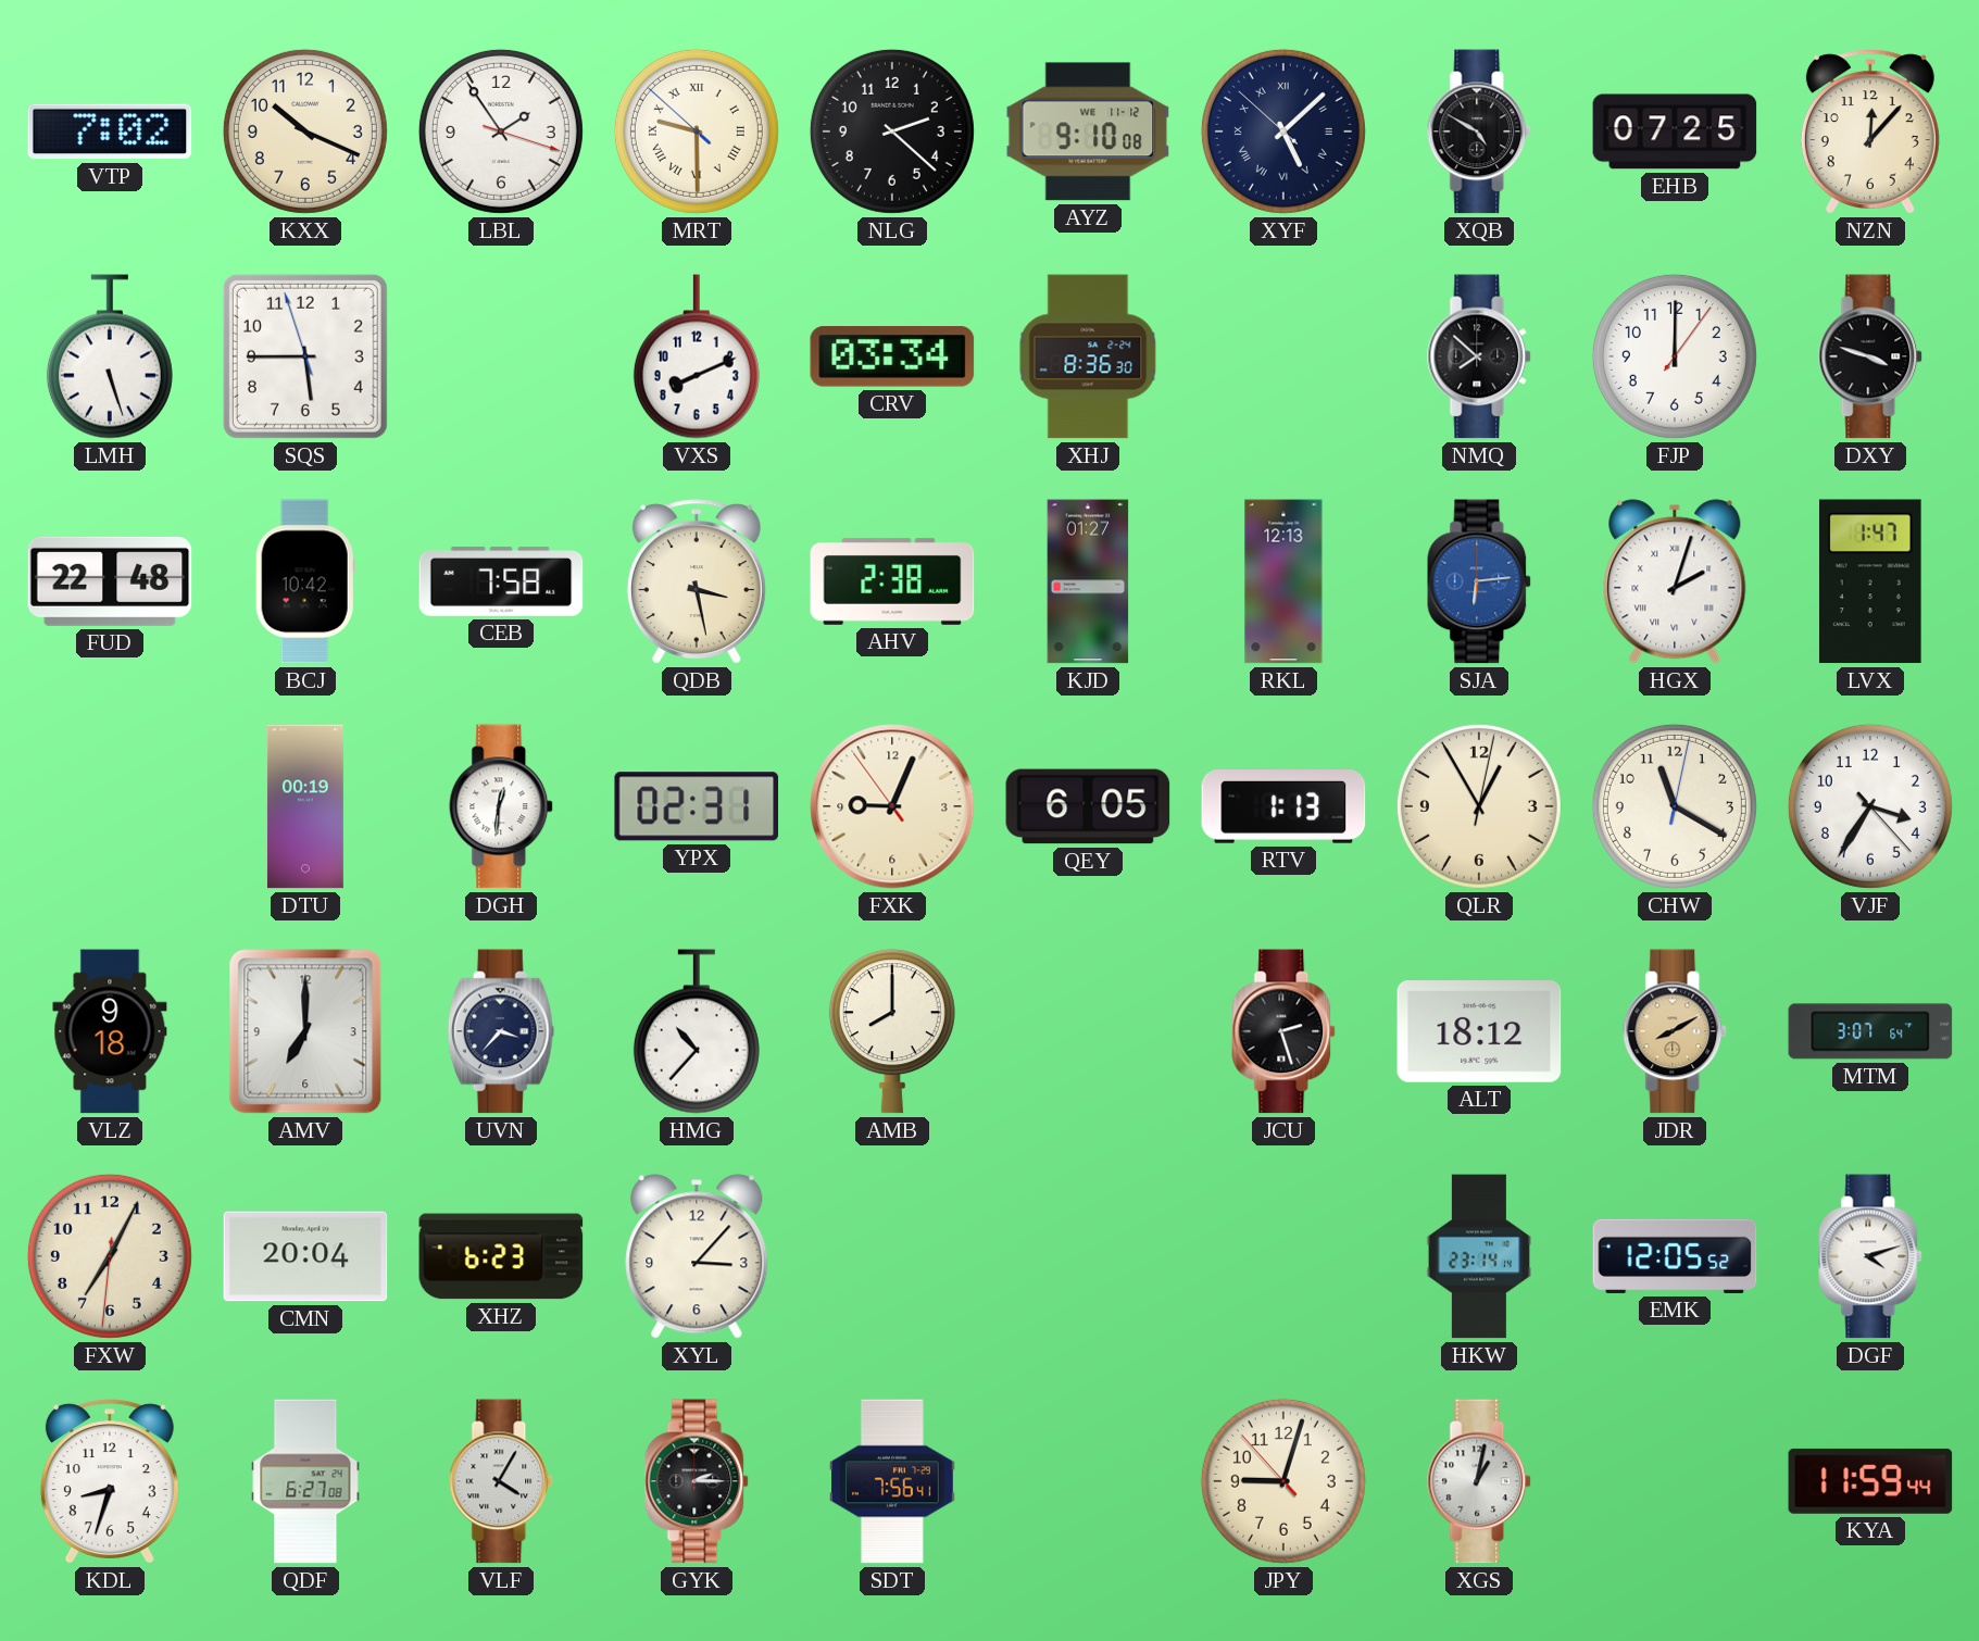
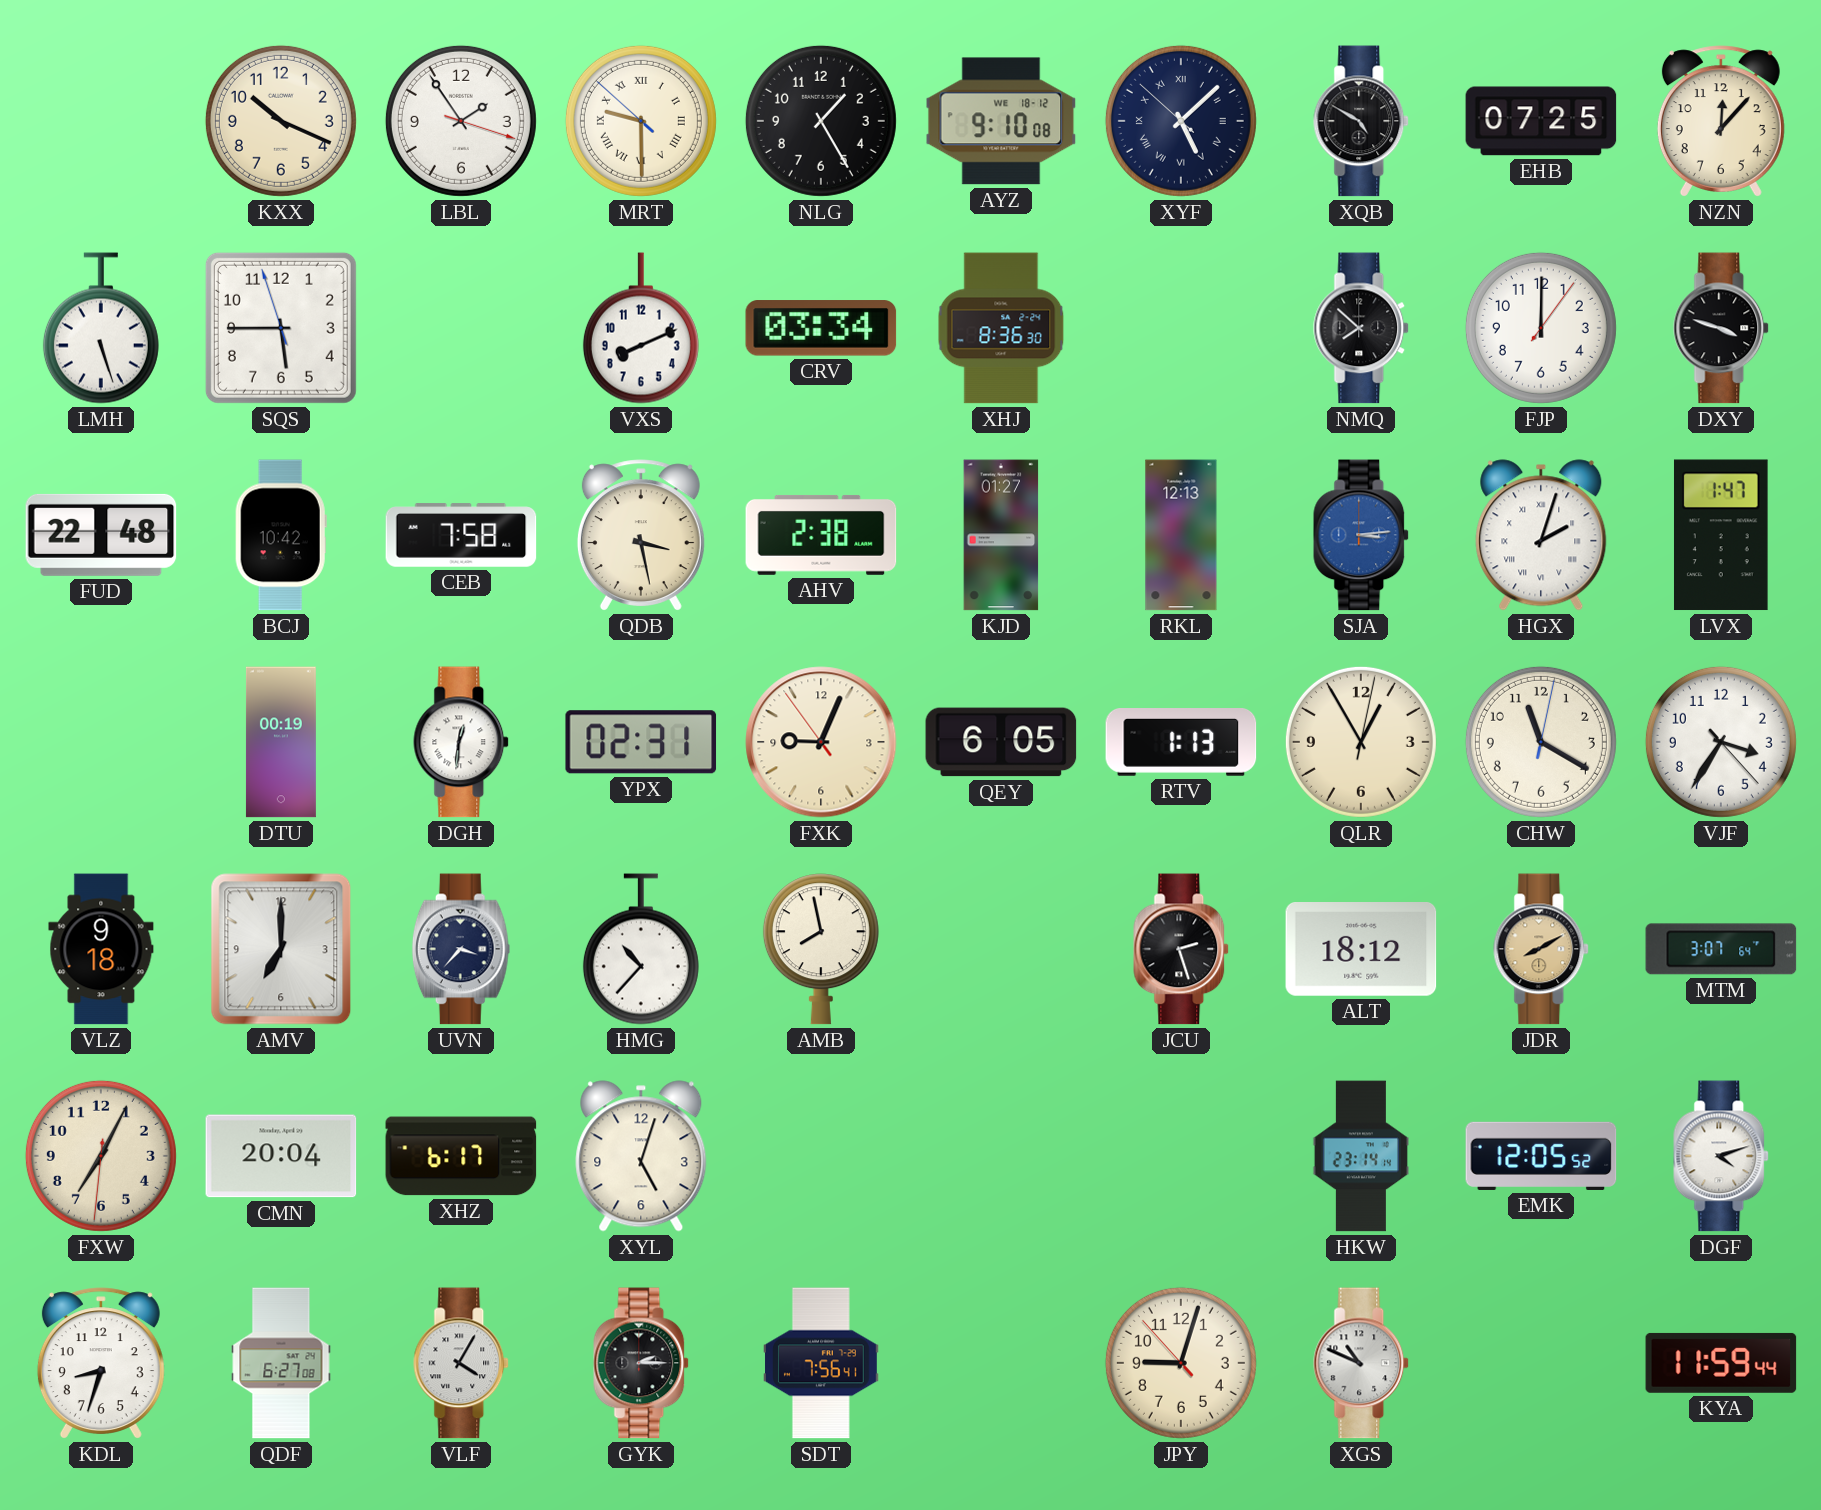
VTP: 7:02 -> none
NLG: 2:22 -> 1:25
AYZ date: WE 11-12 -> WE 18-12
SJA: 6:14 -> 3:14
AMB: 8:00 -> 7:58
XHZ: 6:23 -> 6:17
XYL: 3:07 -> 5:03
XGS: 1:02 -> 10:49
